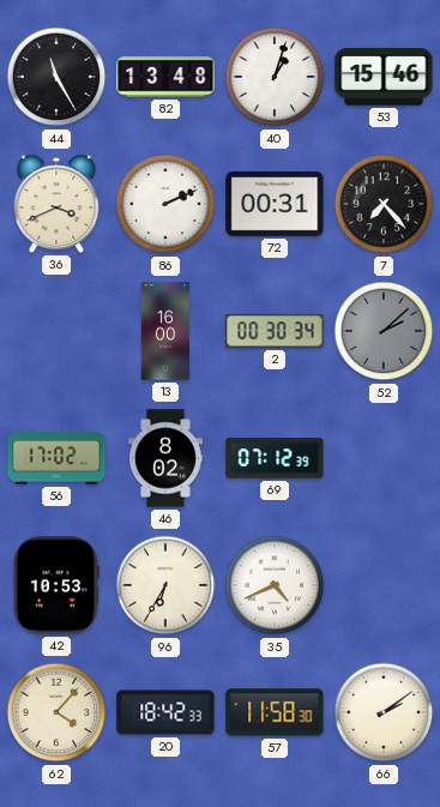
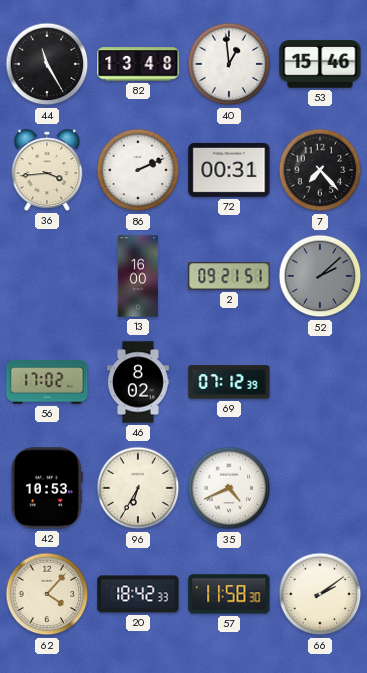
40: 1:03 -> 12:59
36: 3:41 -> 3:44
2: 00:30 -> 09:21
